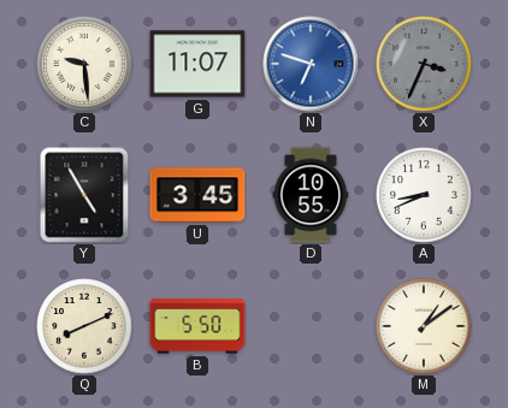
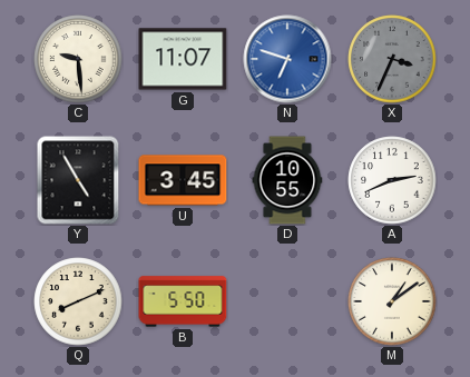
A: 8:41 -> 2:41
